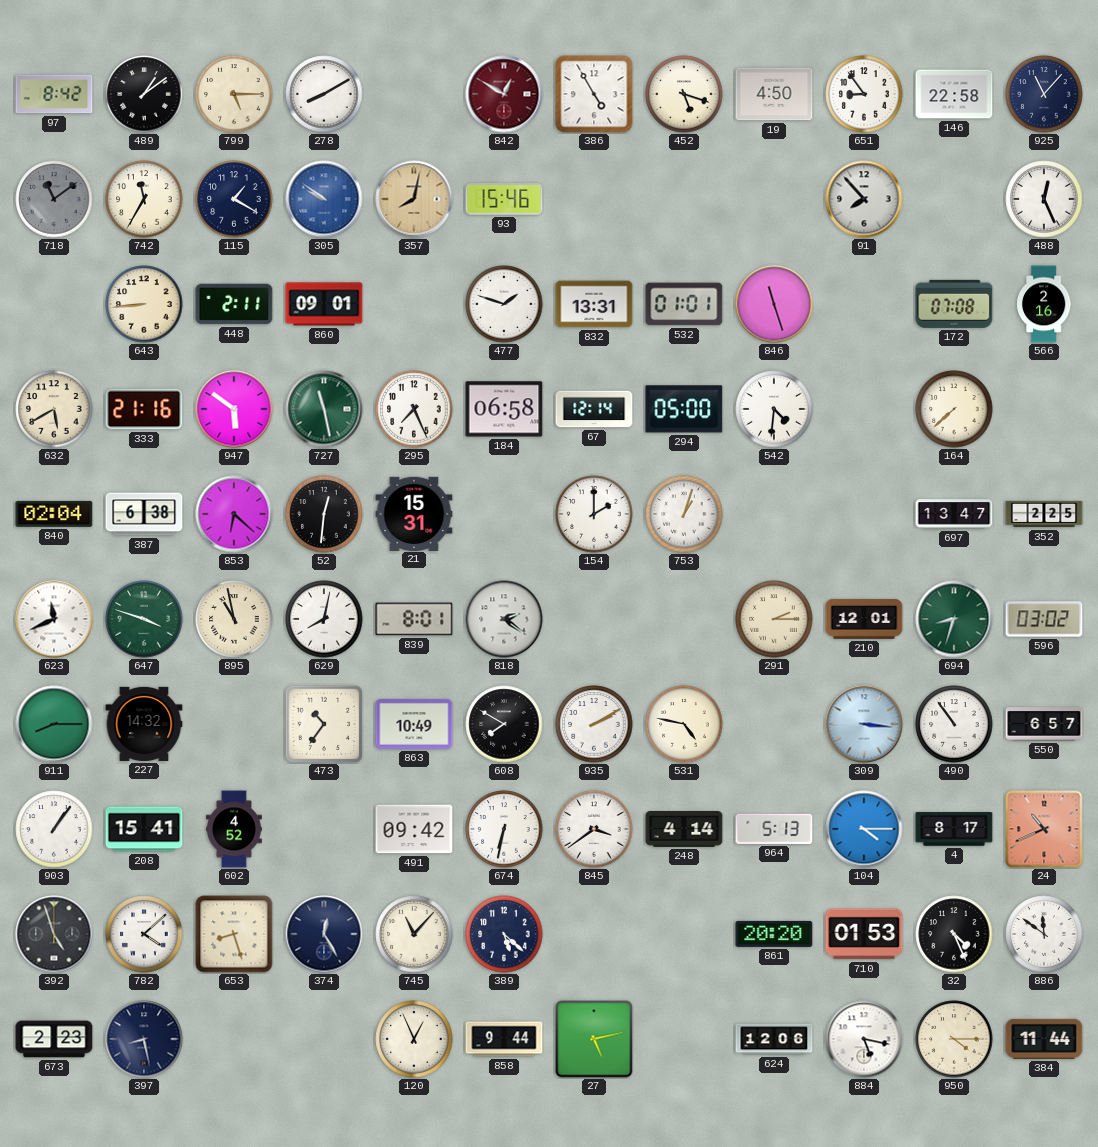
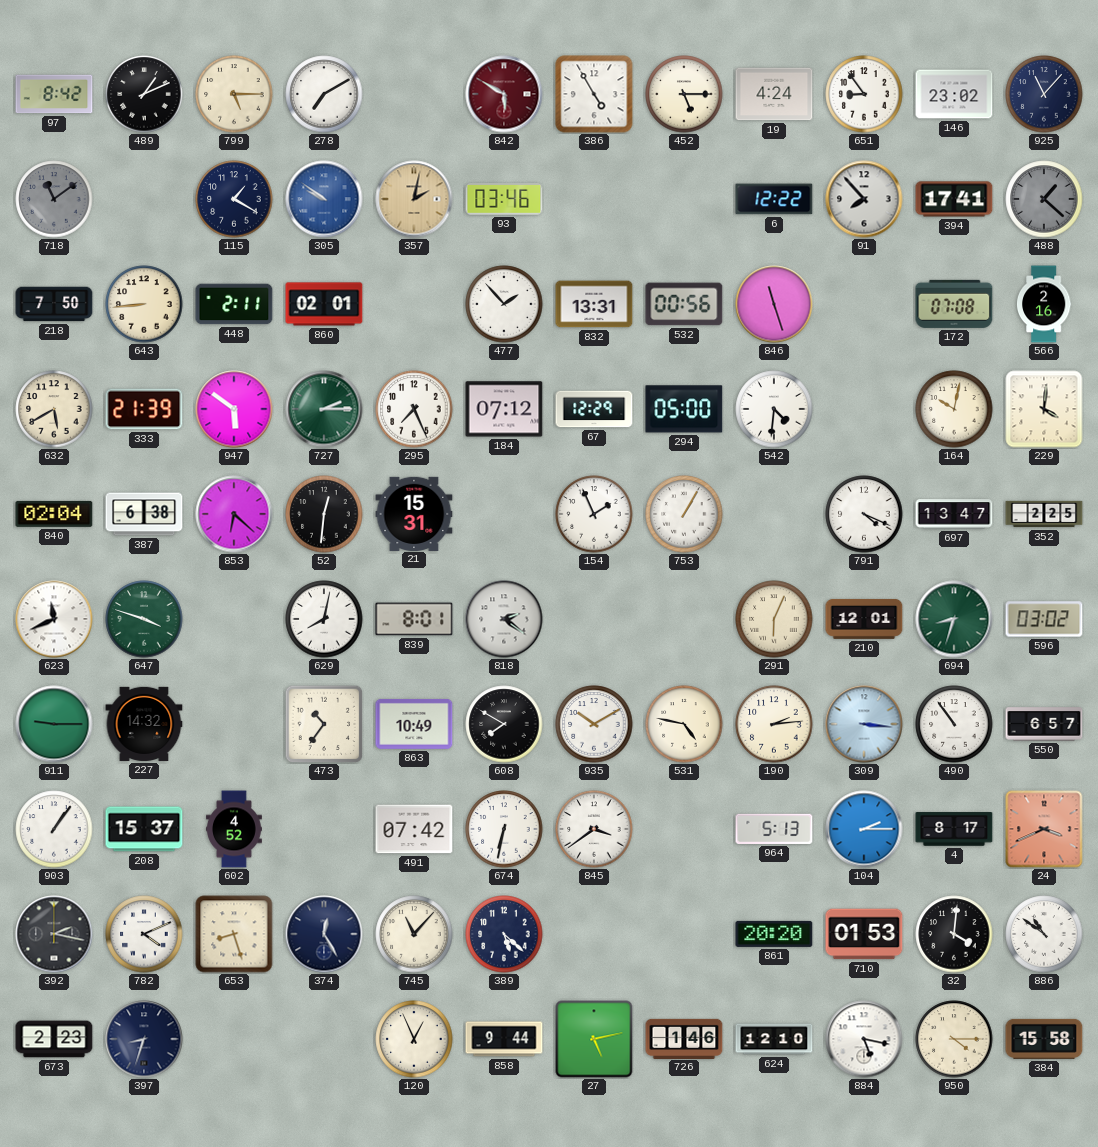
489: 1:09 -> 1:11
278: 8:10 -> 7:10
842: 12:50 -> 5:50
452: 5:18 -> 5:15
19: 4:50 -> 4:24
146: 22:58 -> 23:02
742: 11:35 -> none
357: 8:02 -> 2:02
93: 15:46 -> 03:46
6: none -> 12:22
394: none -> 17:41
488: 12:26 -> 1:22
488 dial: white -> grey
218: none -> 7:50
860: 09:01 -> 02:01
477: 1:48 -> 1:53
532: 01:01 -> 00:56
333: 21:16 -> 21:39
727: 11:28 -> 2:15
184: 06:58 -> 07:12
67: 12:14 -> 12:29
164: 7:38 -> 10:02
229: none -> 4:01
154: 2:00 -> 1:56
753: 1:03 -> 1:05
791: none -> 4:19
895: 10:58 -> none
291: 2:15 -> 6:04
911: 8:15 -> 9:15
935: 2:10 -> 10:10
190: none -> 2:14
208: 15:41 -> 15:37
491: 09:42 -> 07:42
248: 4:14 -> none
104: 4:15 -> 2:15
24: 10:41 -> 3:41
392: 4:57 -> 2:17
782: 4:08 -> 4:11
32: 4:26 -> 4:01
886: 11:51 -> 10:51
397: 8:28 -> 8:33
726: none -> 1:46
624: 12:06 -> 12:10
384: 11:44 -> 15:58
